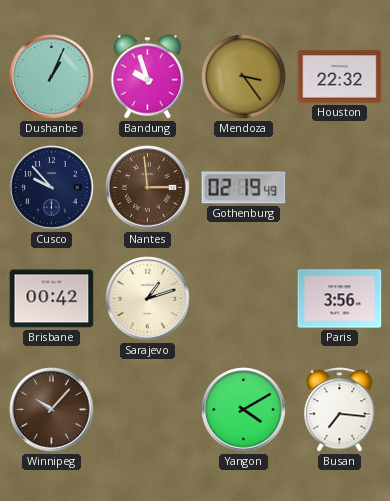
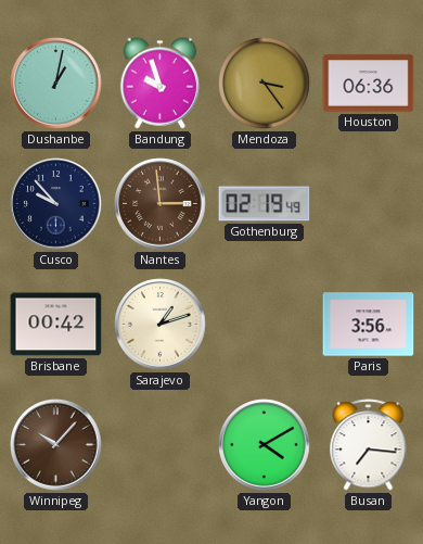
Dushanbe: 1:04 -> 1:02
Houston: 22:32 -> 06:36
